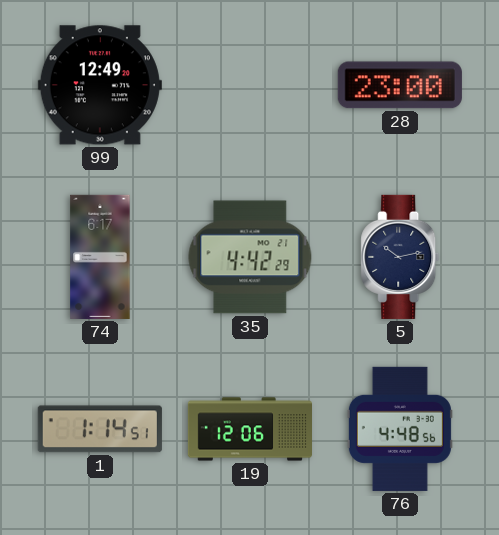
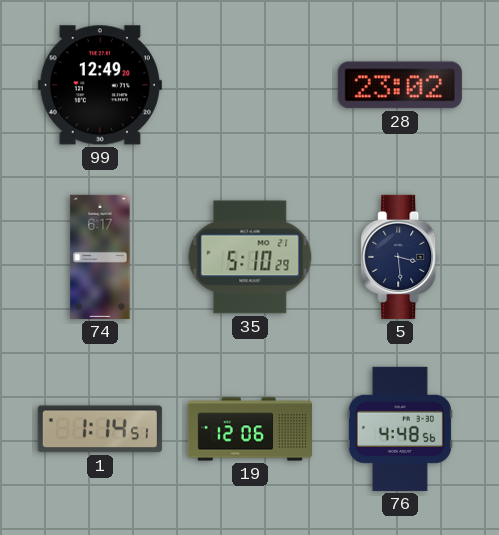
28: 23:00 -> 23:02
35: 4:42 -> 5:10
5: 10:13 -> 3:29
